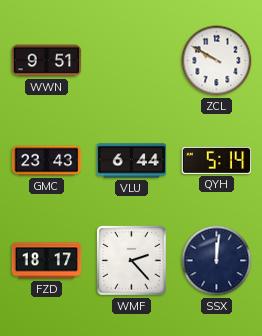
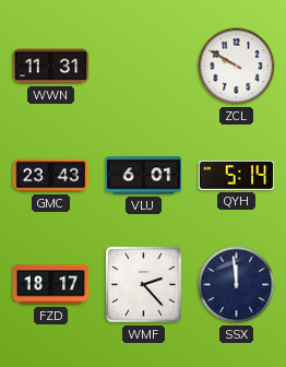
WWN: 9:51 -> 11:31
VLU: 6:44 -> 6:01
SSX: 12:01 -> 11:59
